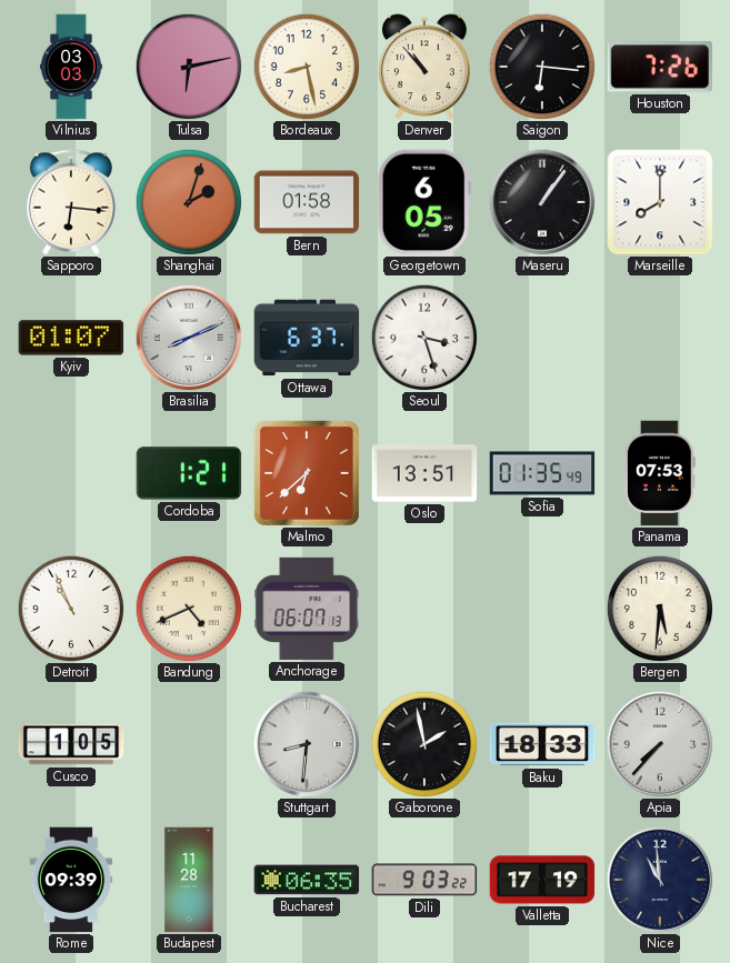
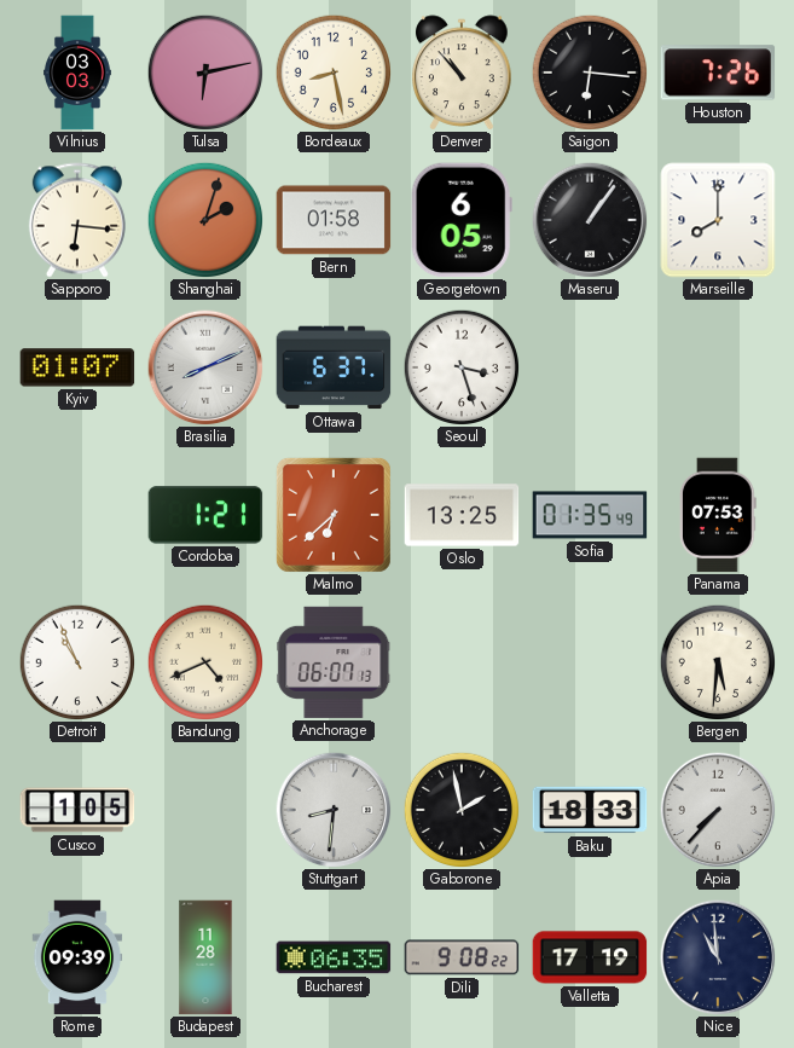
Oslo: 13:51 -> 13:25
Dili: 9:03 -> 9:08
